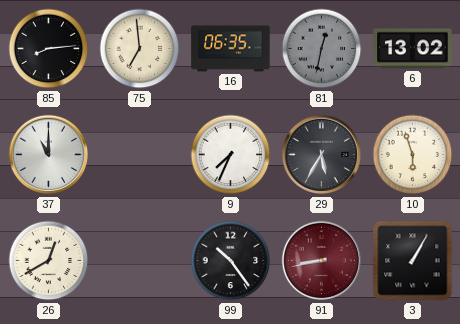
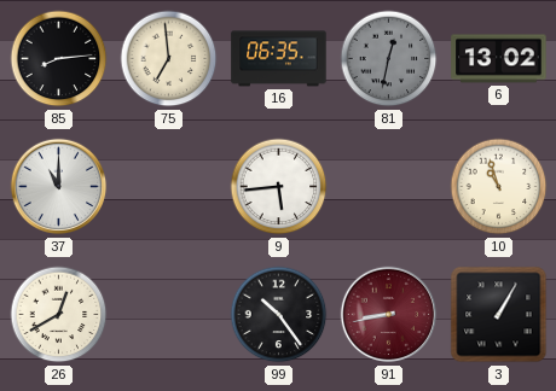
9: 7:34 -> 5:44
29: 5:35 -> none
10: 5:57 -> 10:57
